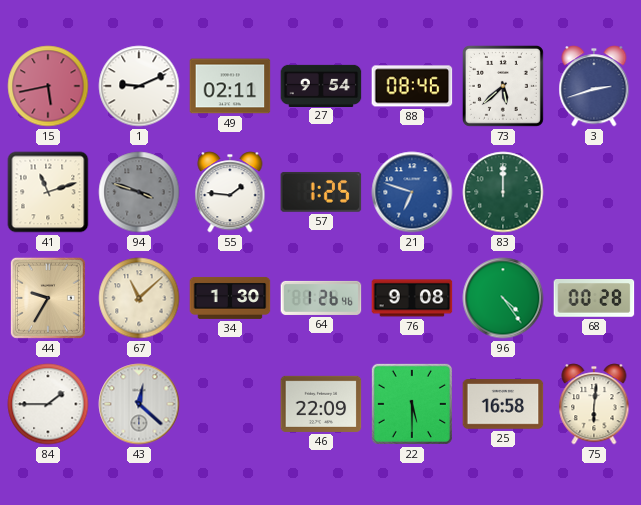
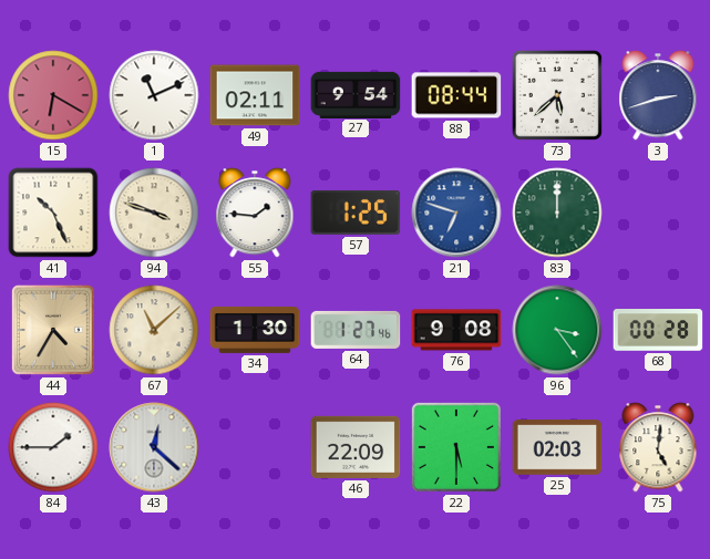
15: 5:43 -> 6:20
1: 9:11 -> 11:11
88: 08:46 -> 08:44
41: 11:12 -> 10:26
94 dial: grey -> cream
44: 9:35 -> 4:35
64: 1:26 -> 1:27
96: 4:24 -> 3:24
25: 16:58 -> 02:03
75: 6:01 -> 5:01
